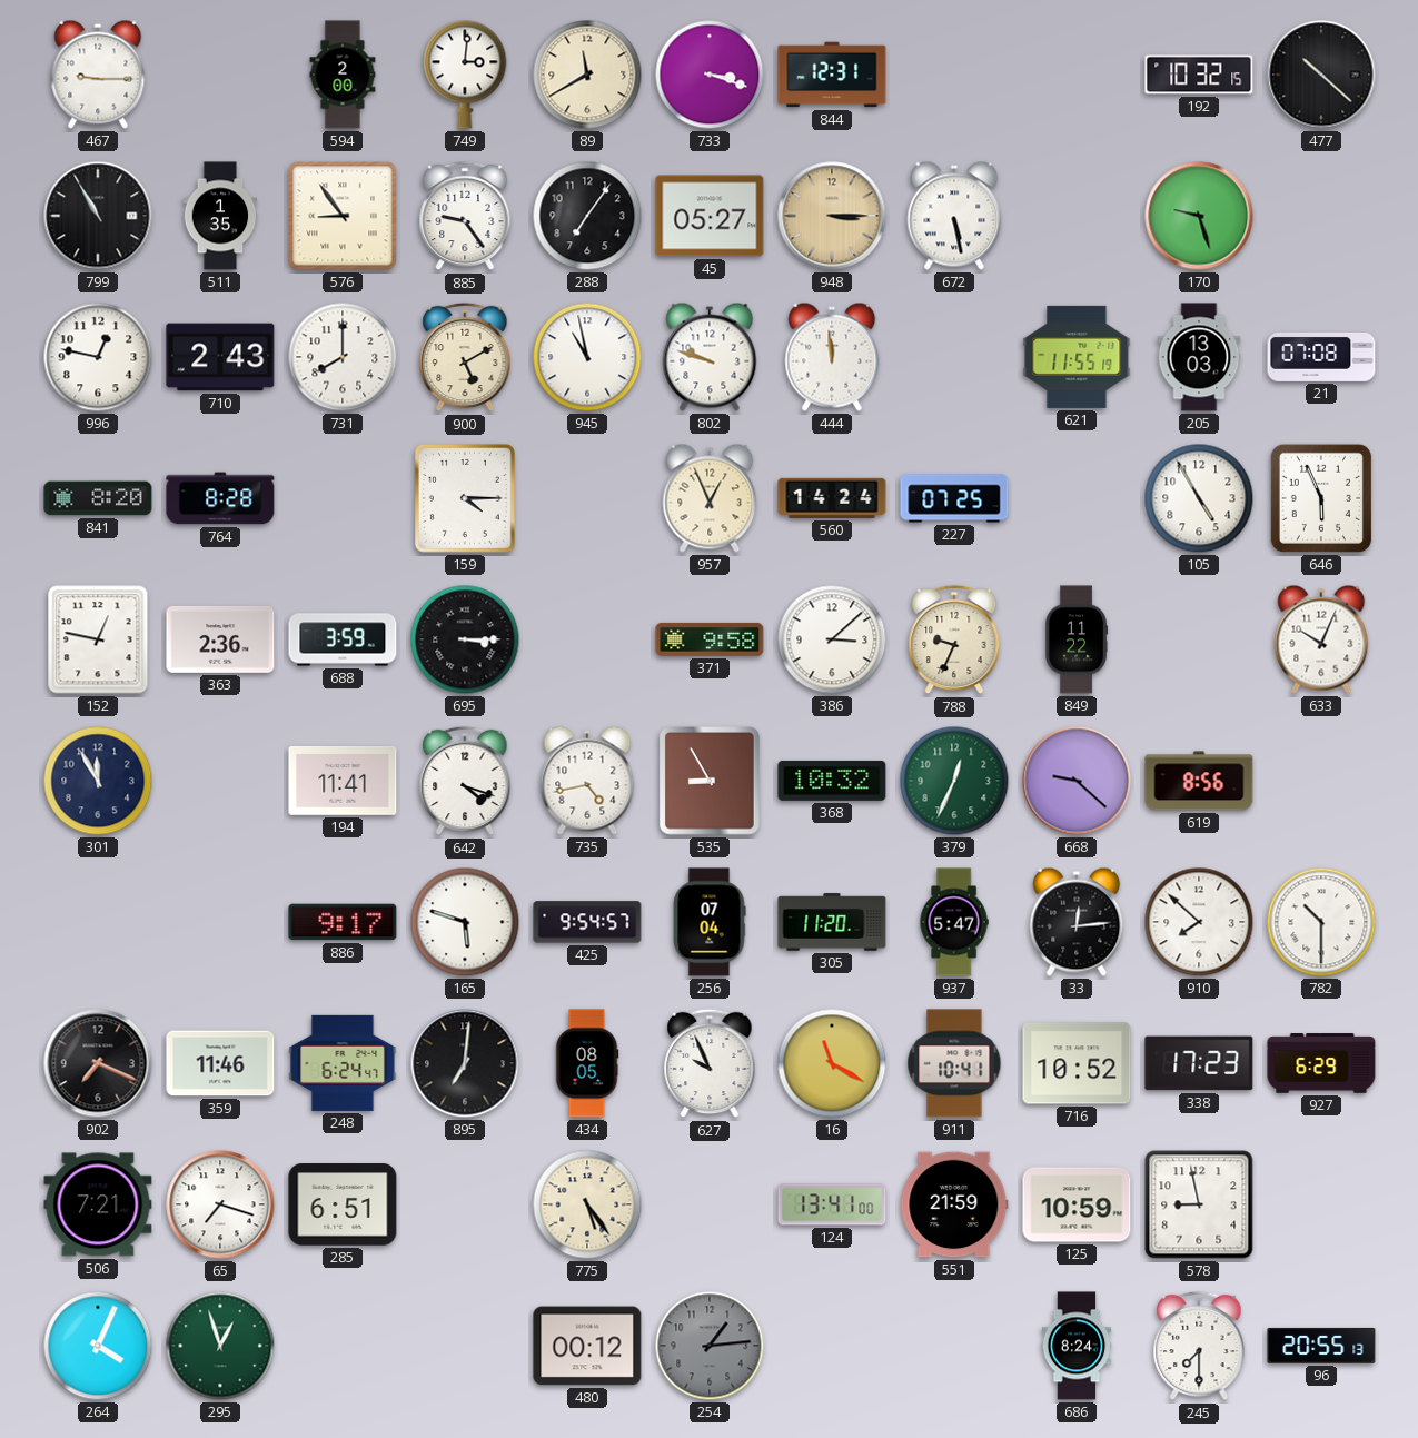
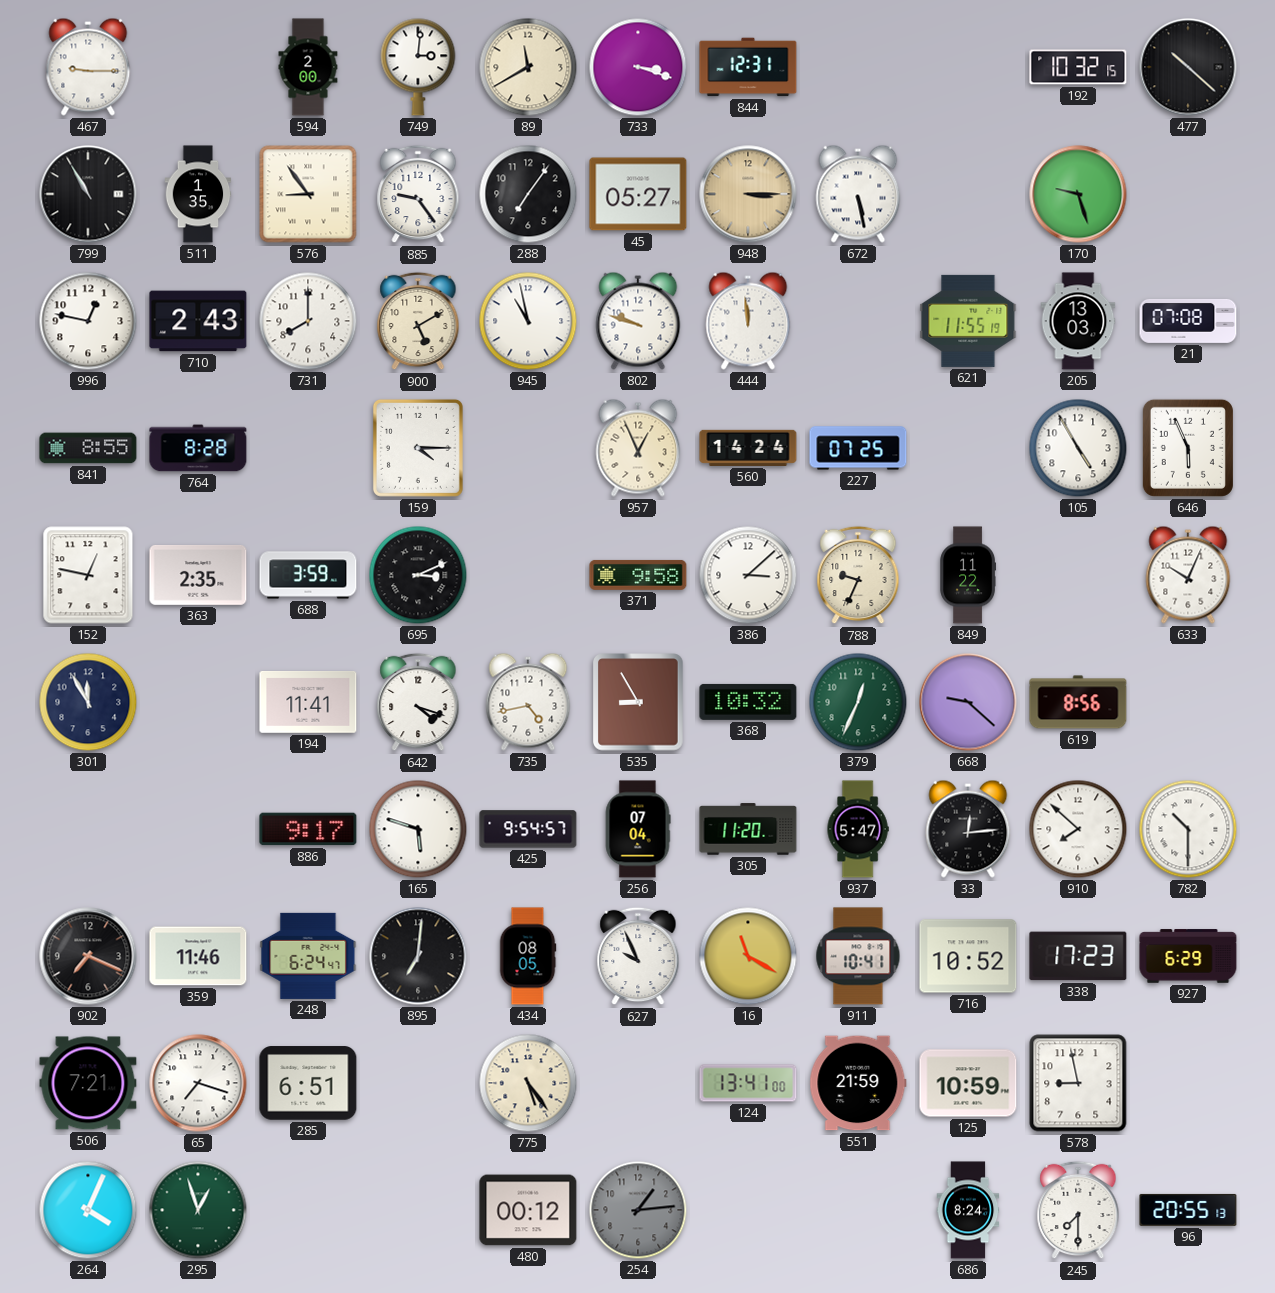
841: 8:20 -> 8:55
363: 2:36 -> 2:35
695: 3:15 -> 3:11
